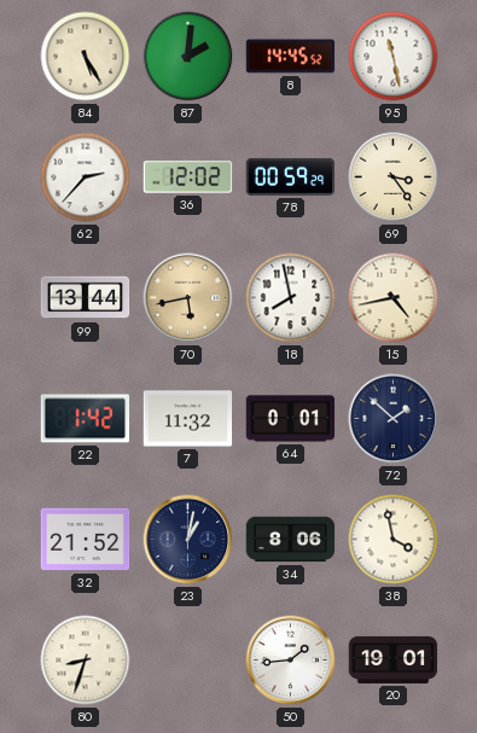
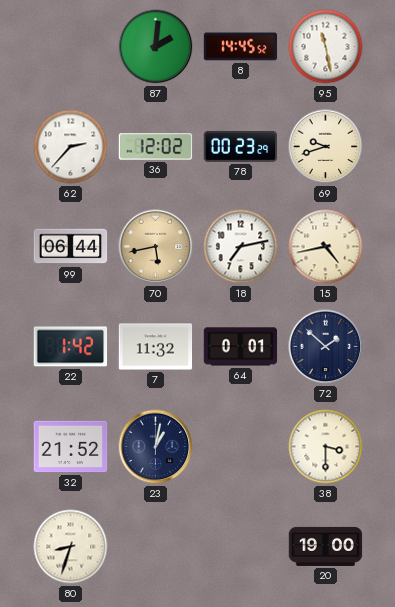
84: 5:25 -> none
78: 00:59 -> 00:23
69: 3:24 -> 9:42
99: 13:44 -> 06:44
18: 7:58 -> 7:13
34: 8:06 -> none
38: 3:58 -> 3:30
50: 1:44 -> none
20: 19:01 -> 19:00
